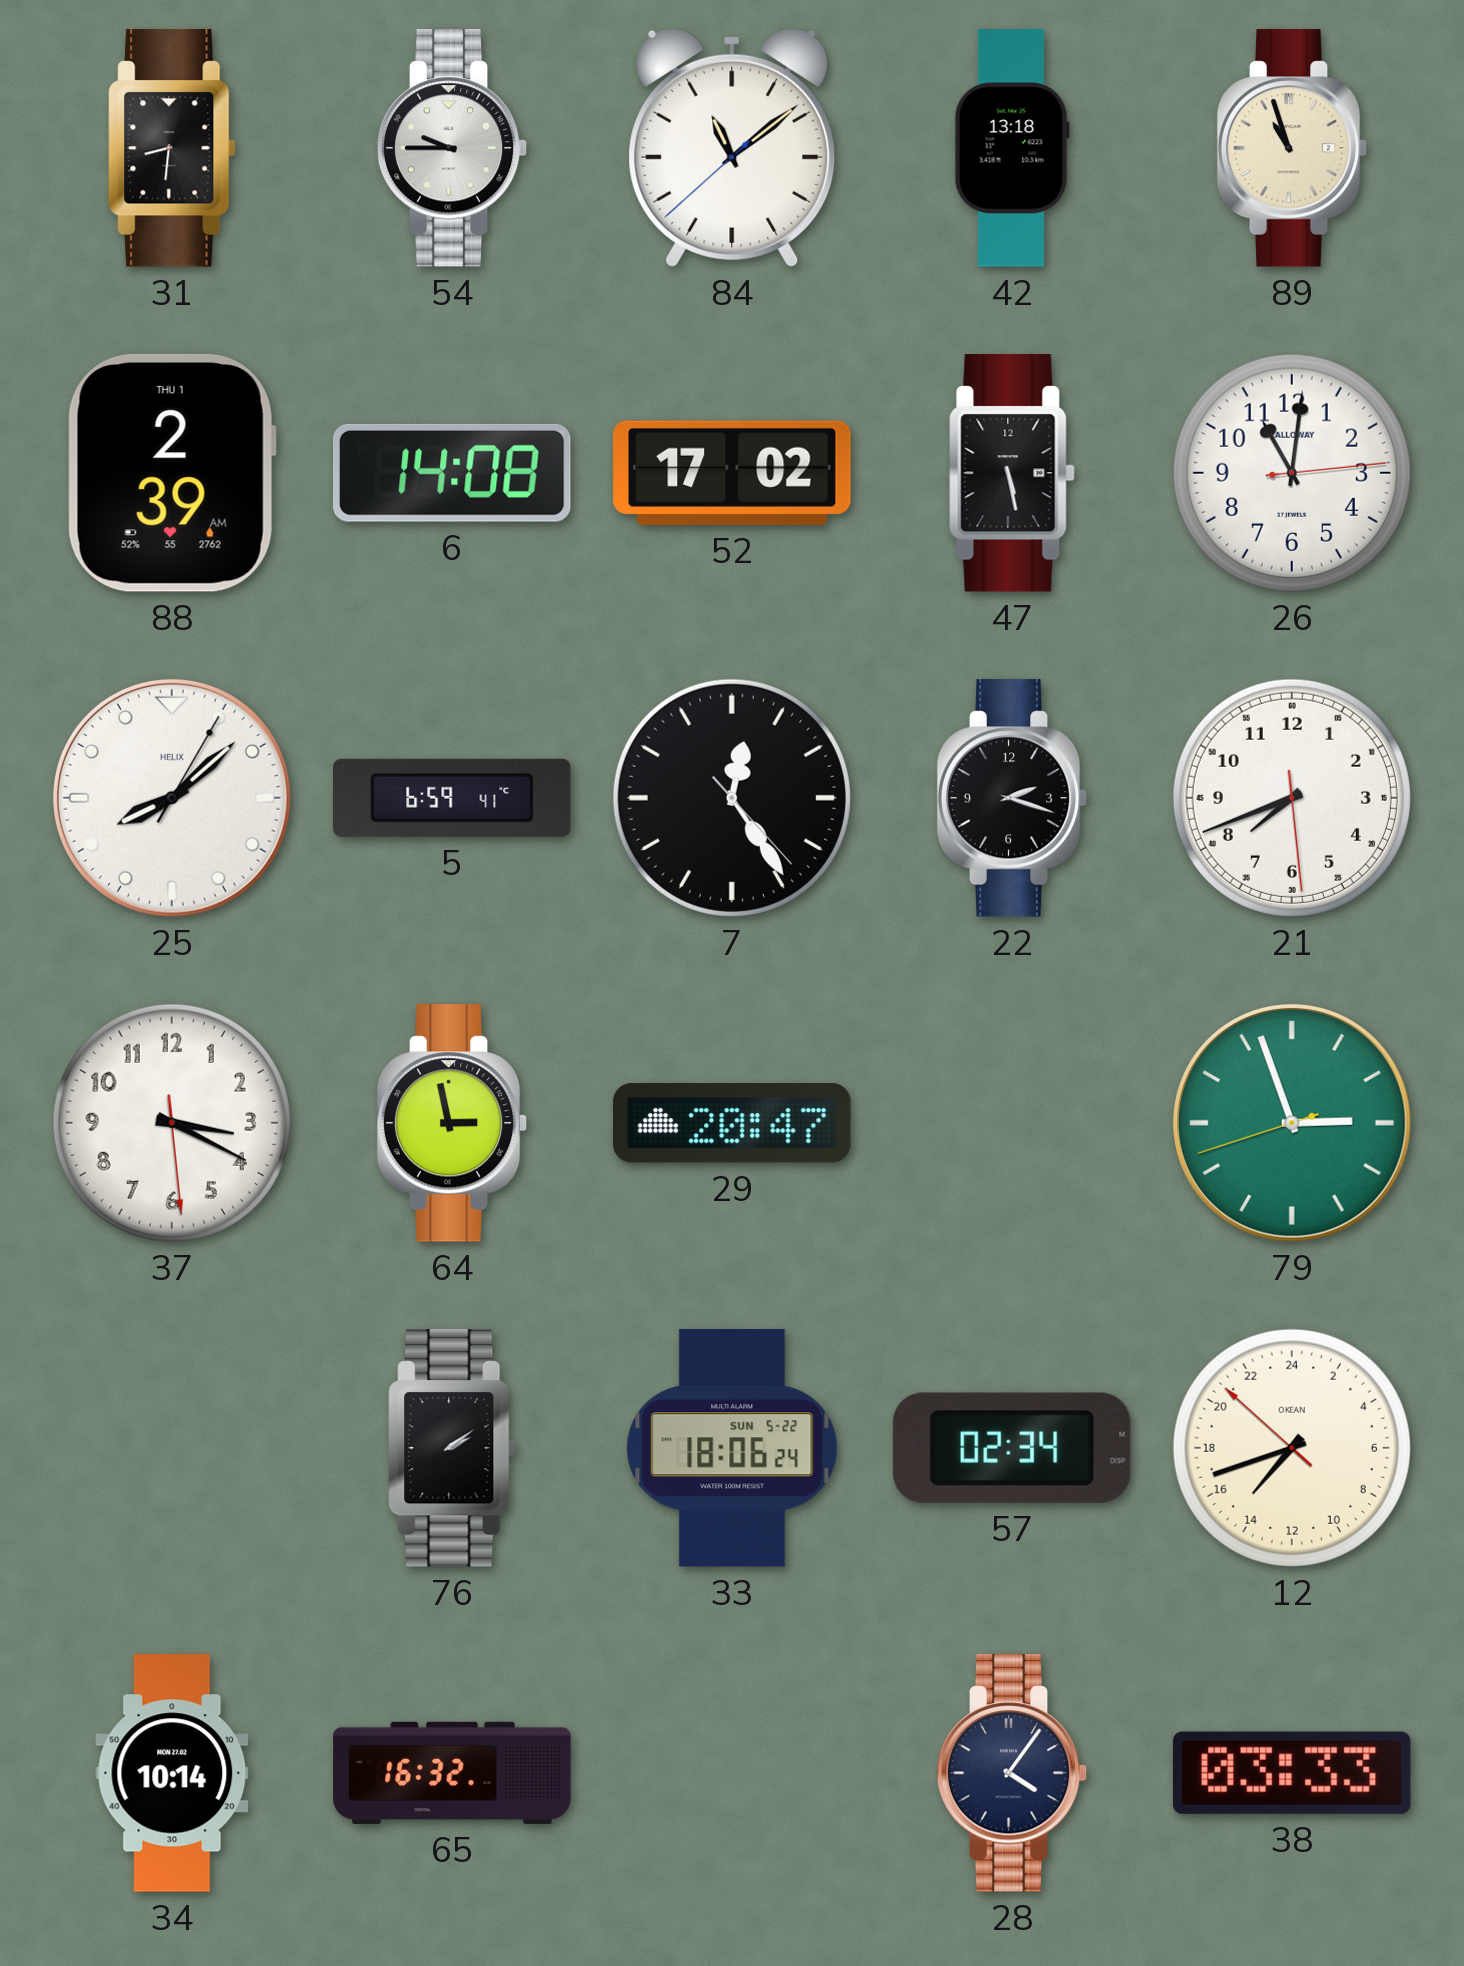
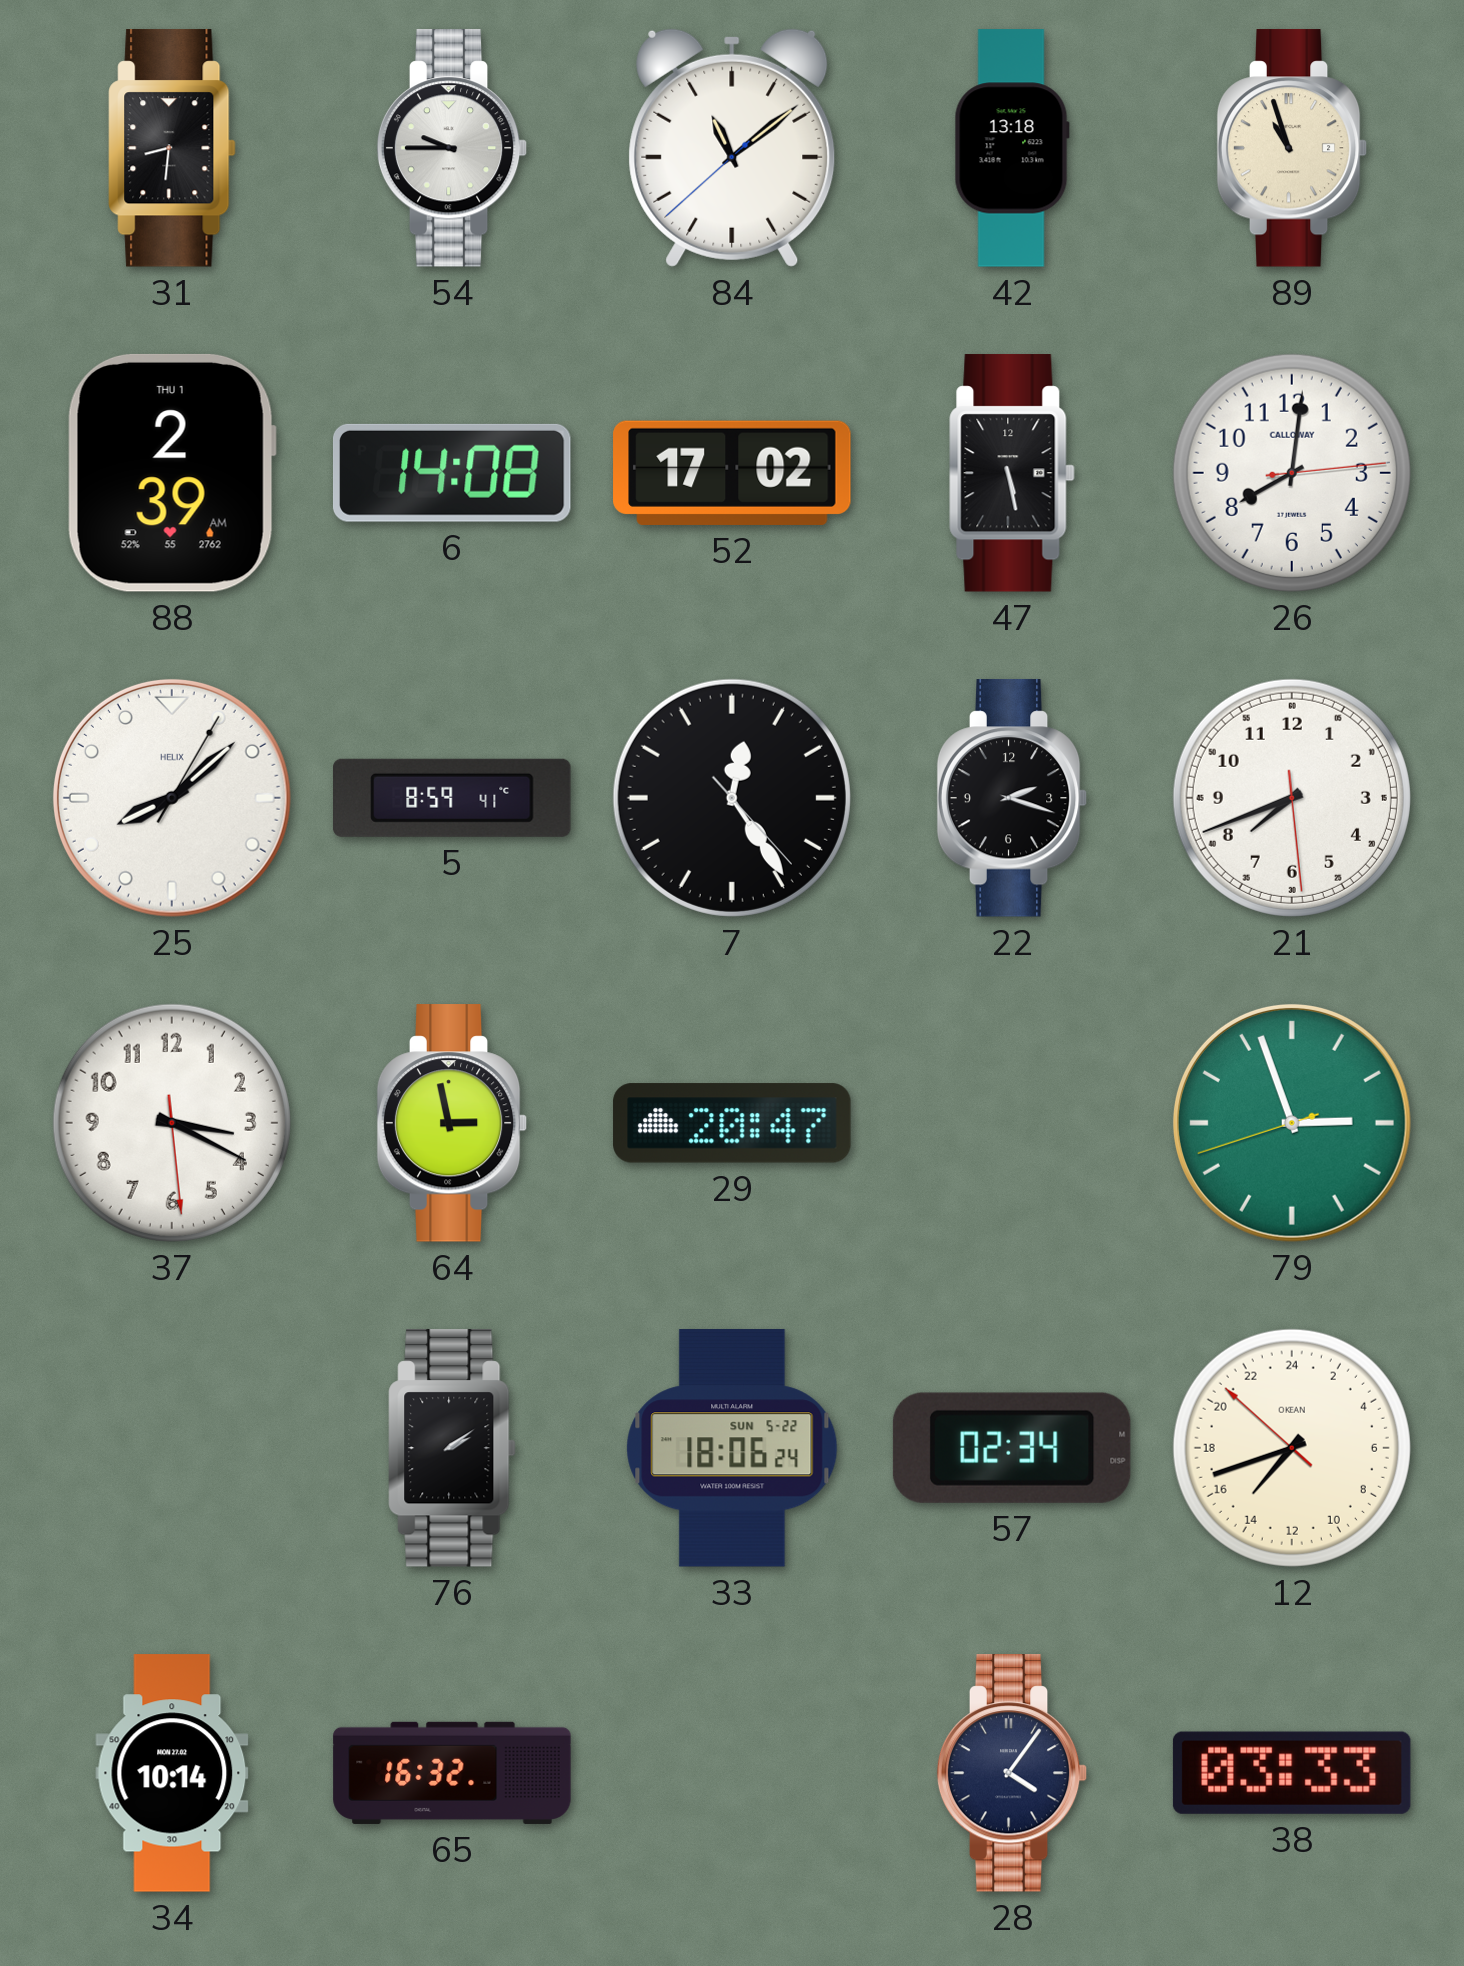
26: 11:01 -> 8:01
5: 6:59 -> 8:59
